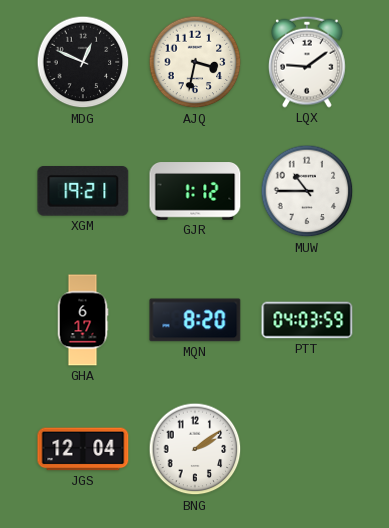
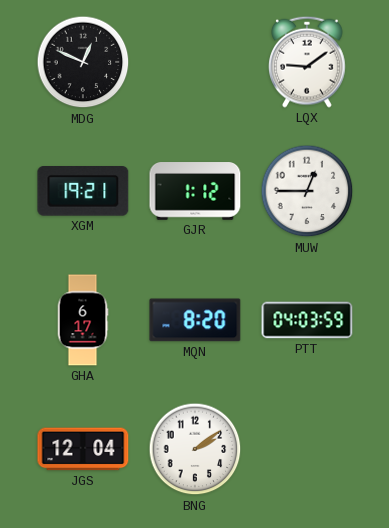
AJQ: 3:32 -> none
MUW: 10:45 -> 12:45
